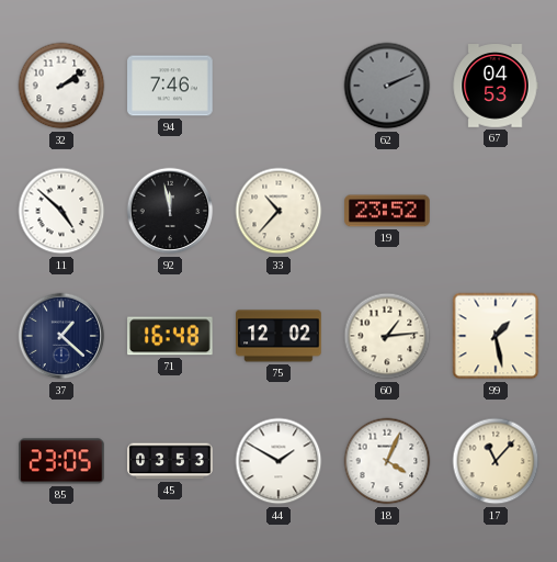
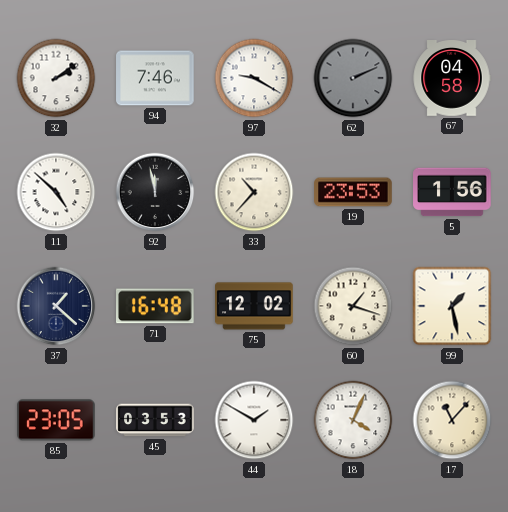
97: none -> 9:20
67: 04:53 -> 04:58
19: 23:52 -> 23:53
5: none -> 1:56
60: 1:14 -> 1:18
